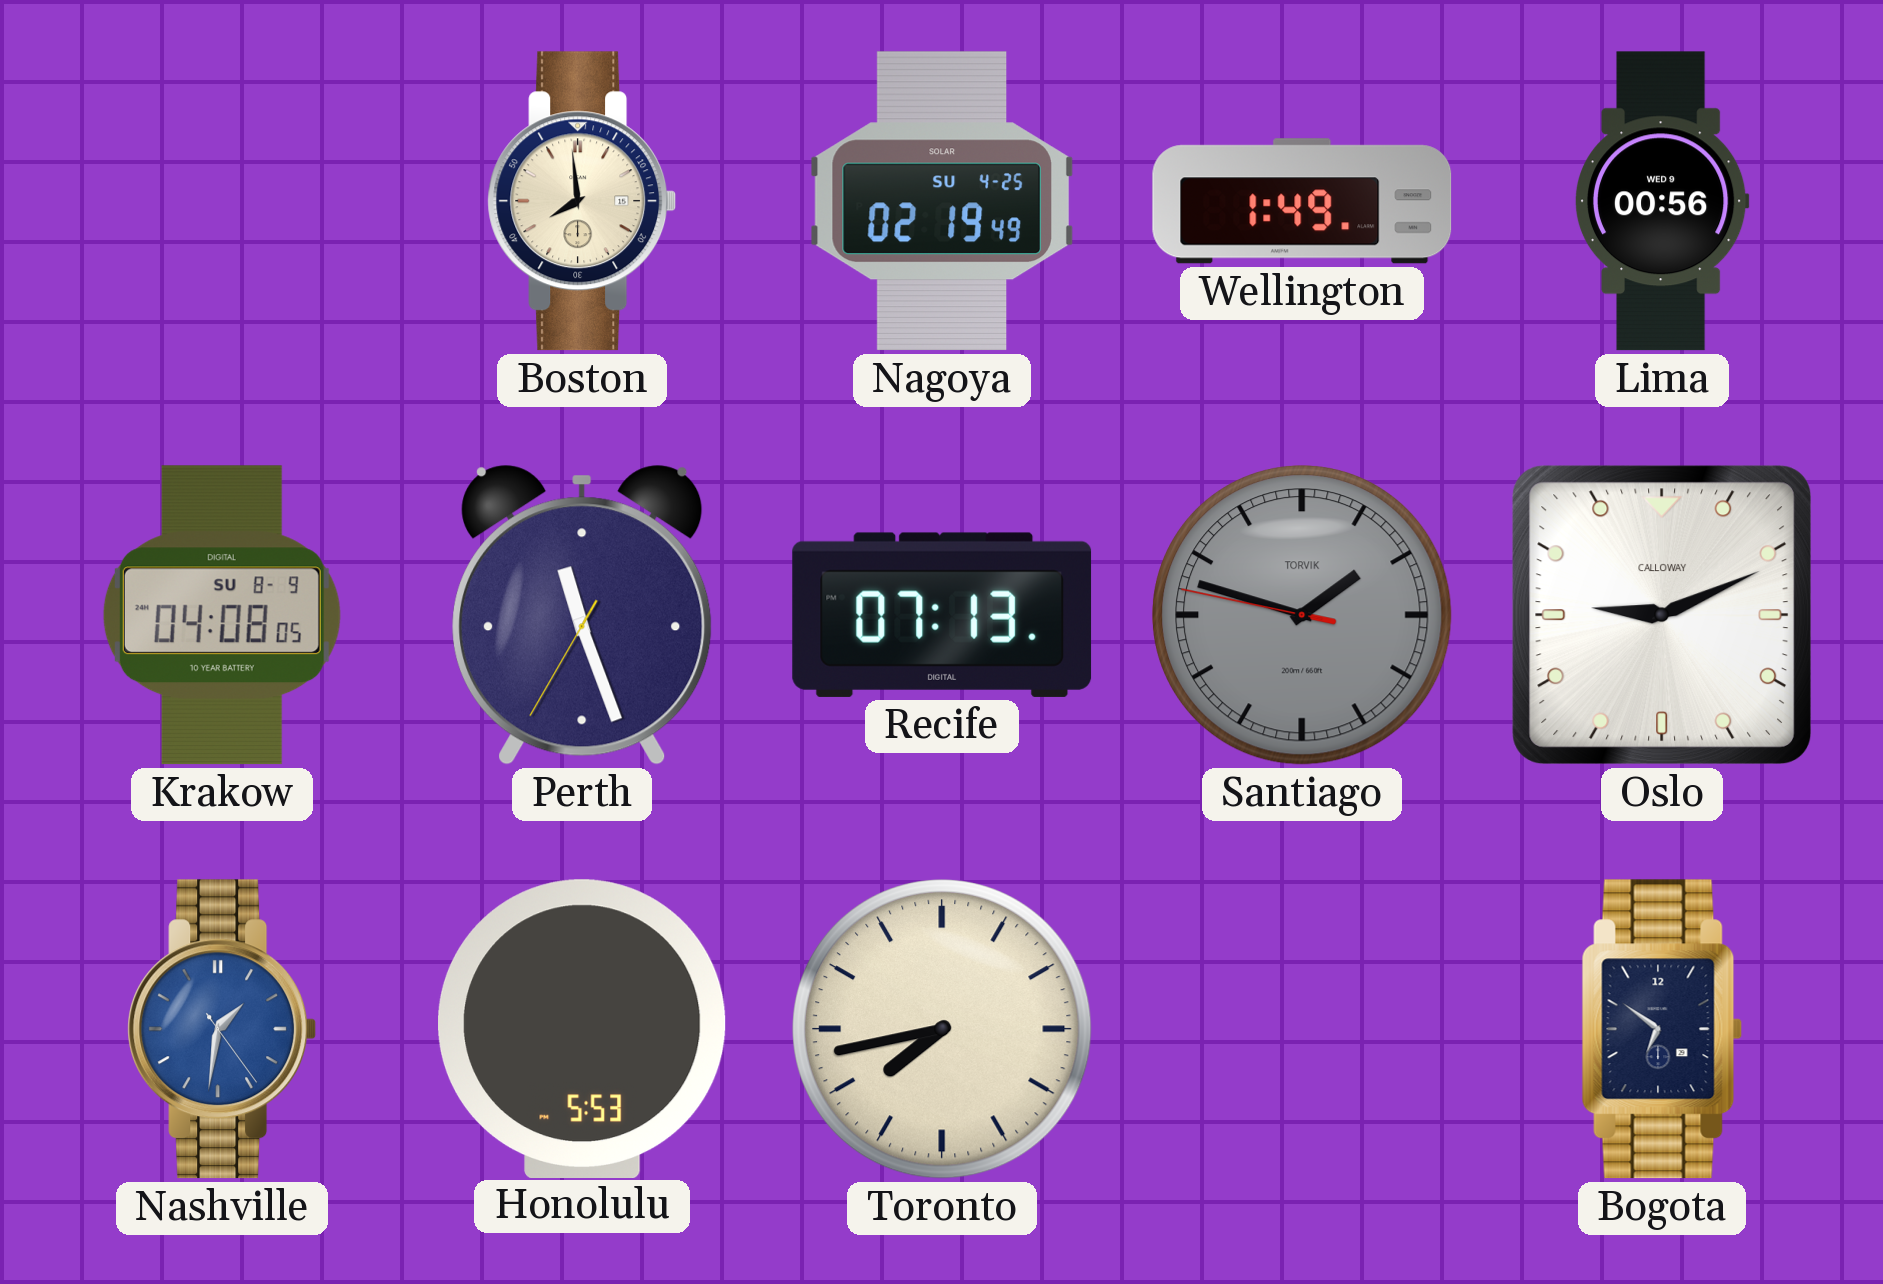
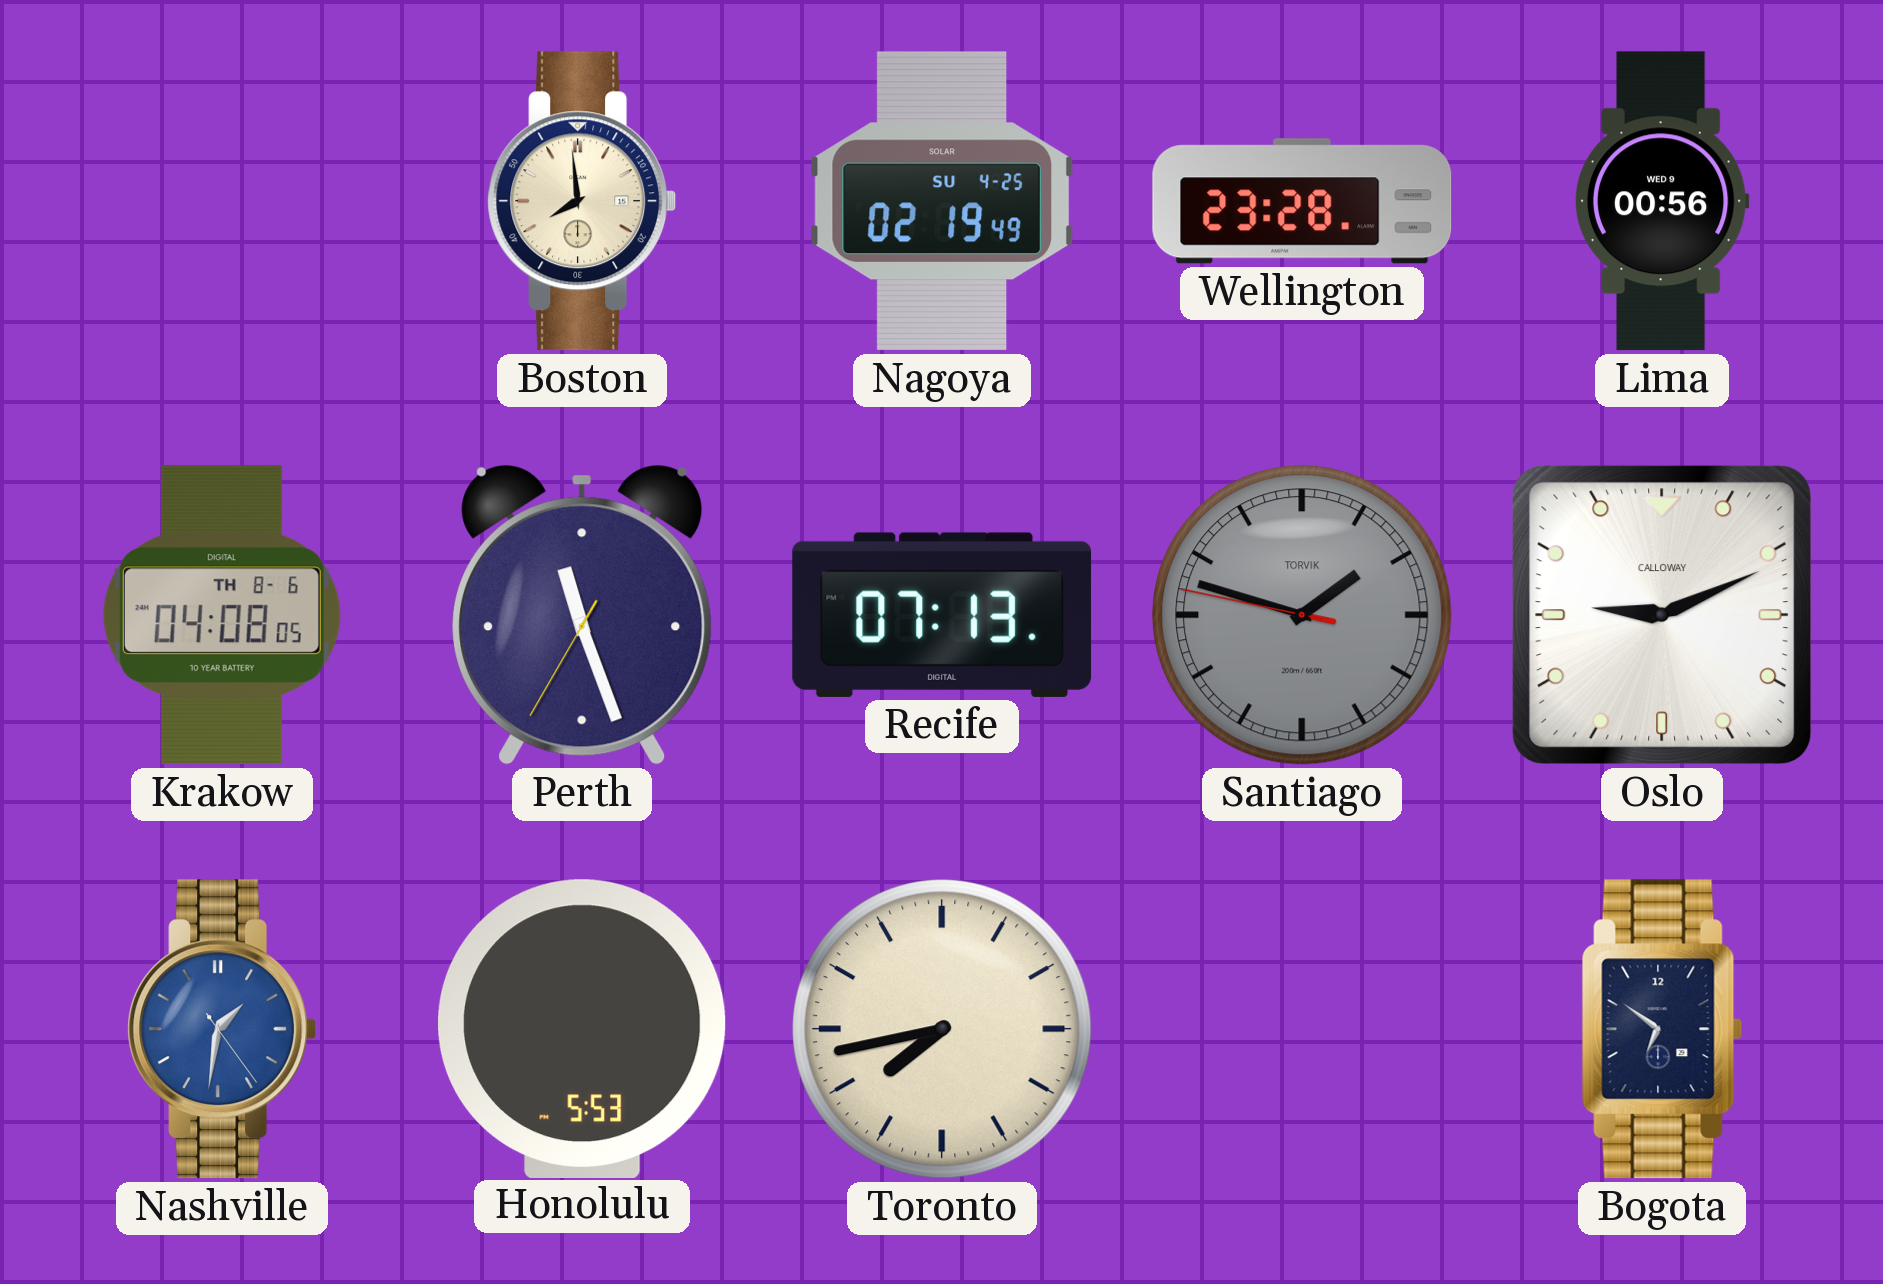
Wellington: 1:49 -> 23:28
Krakow date: SU 8-9 -> TH 8-6
